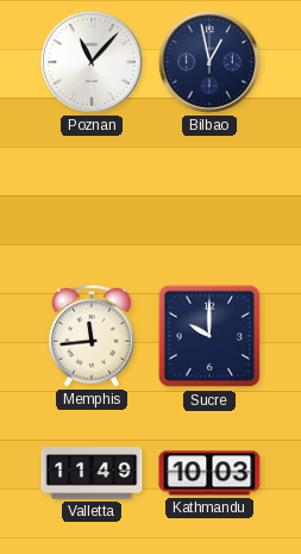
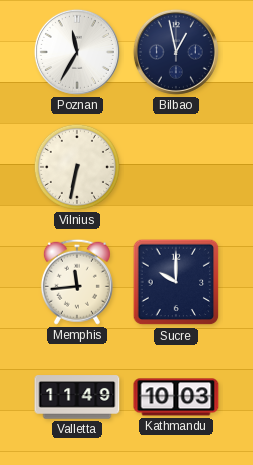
Poznan: 11:07 -> 11:35
Vilnius: none -> 6:32
